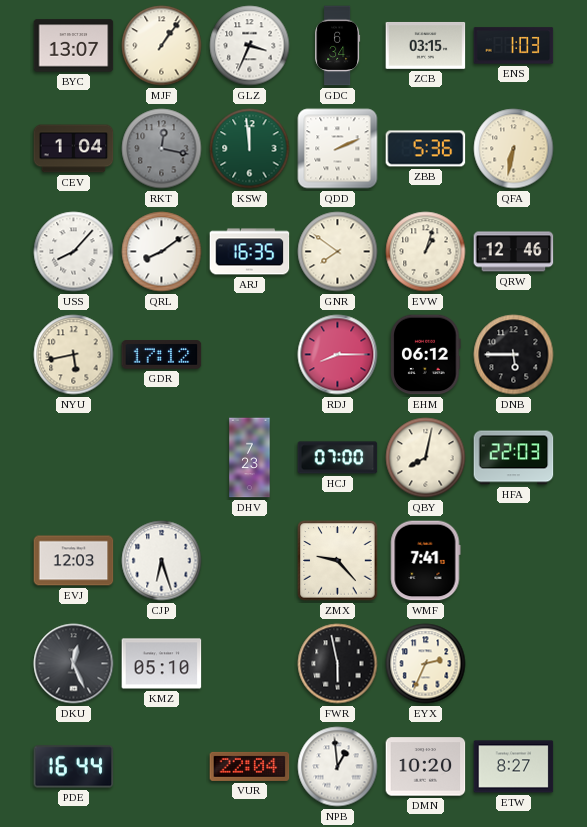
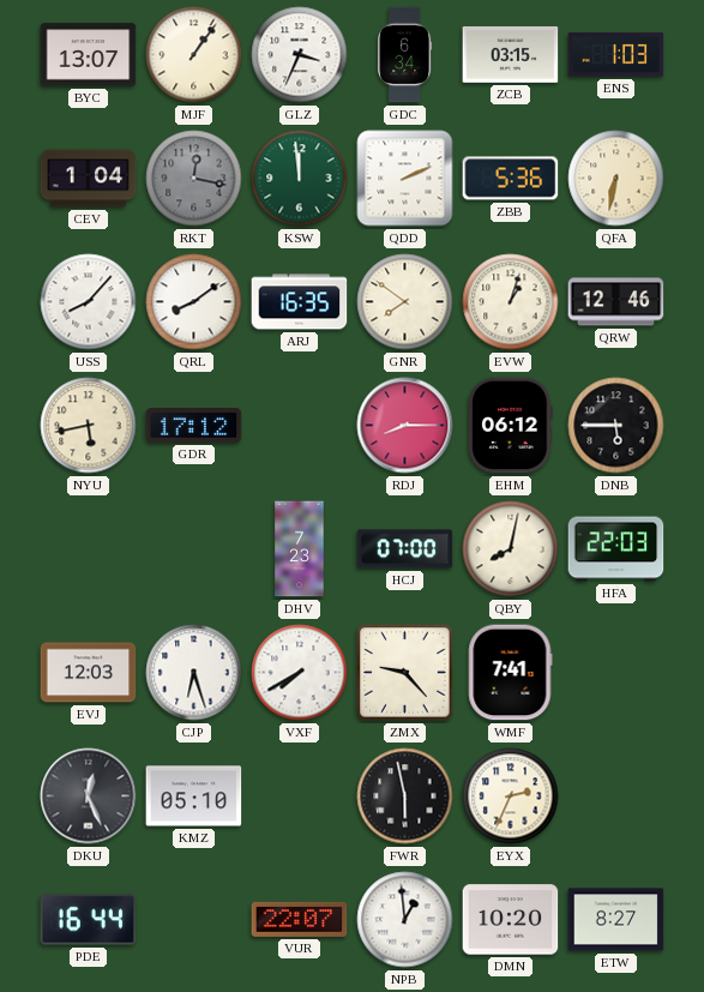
VXF: none -> 7:40
VUR: 22:04 -> 22:07
